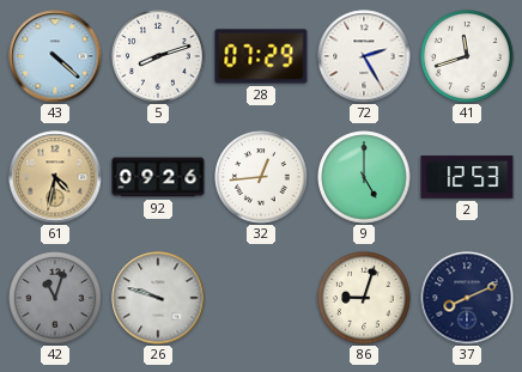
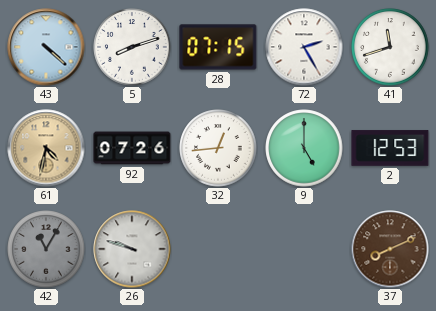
28: 07:29 -> 07:15
92: 09:26 -> 07:26
42: 11:03 -> 11:05
86: 9:03 -> none
37 dial: navy -> brown
